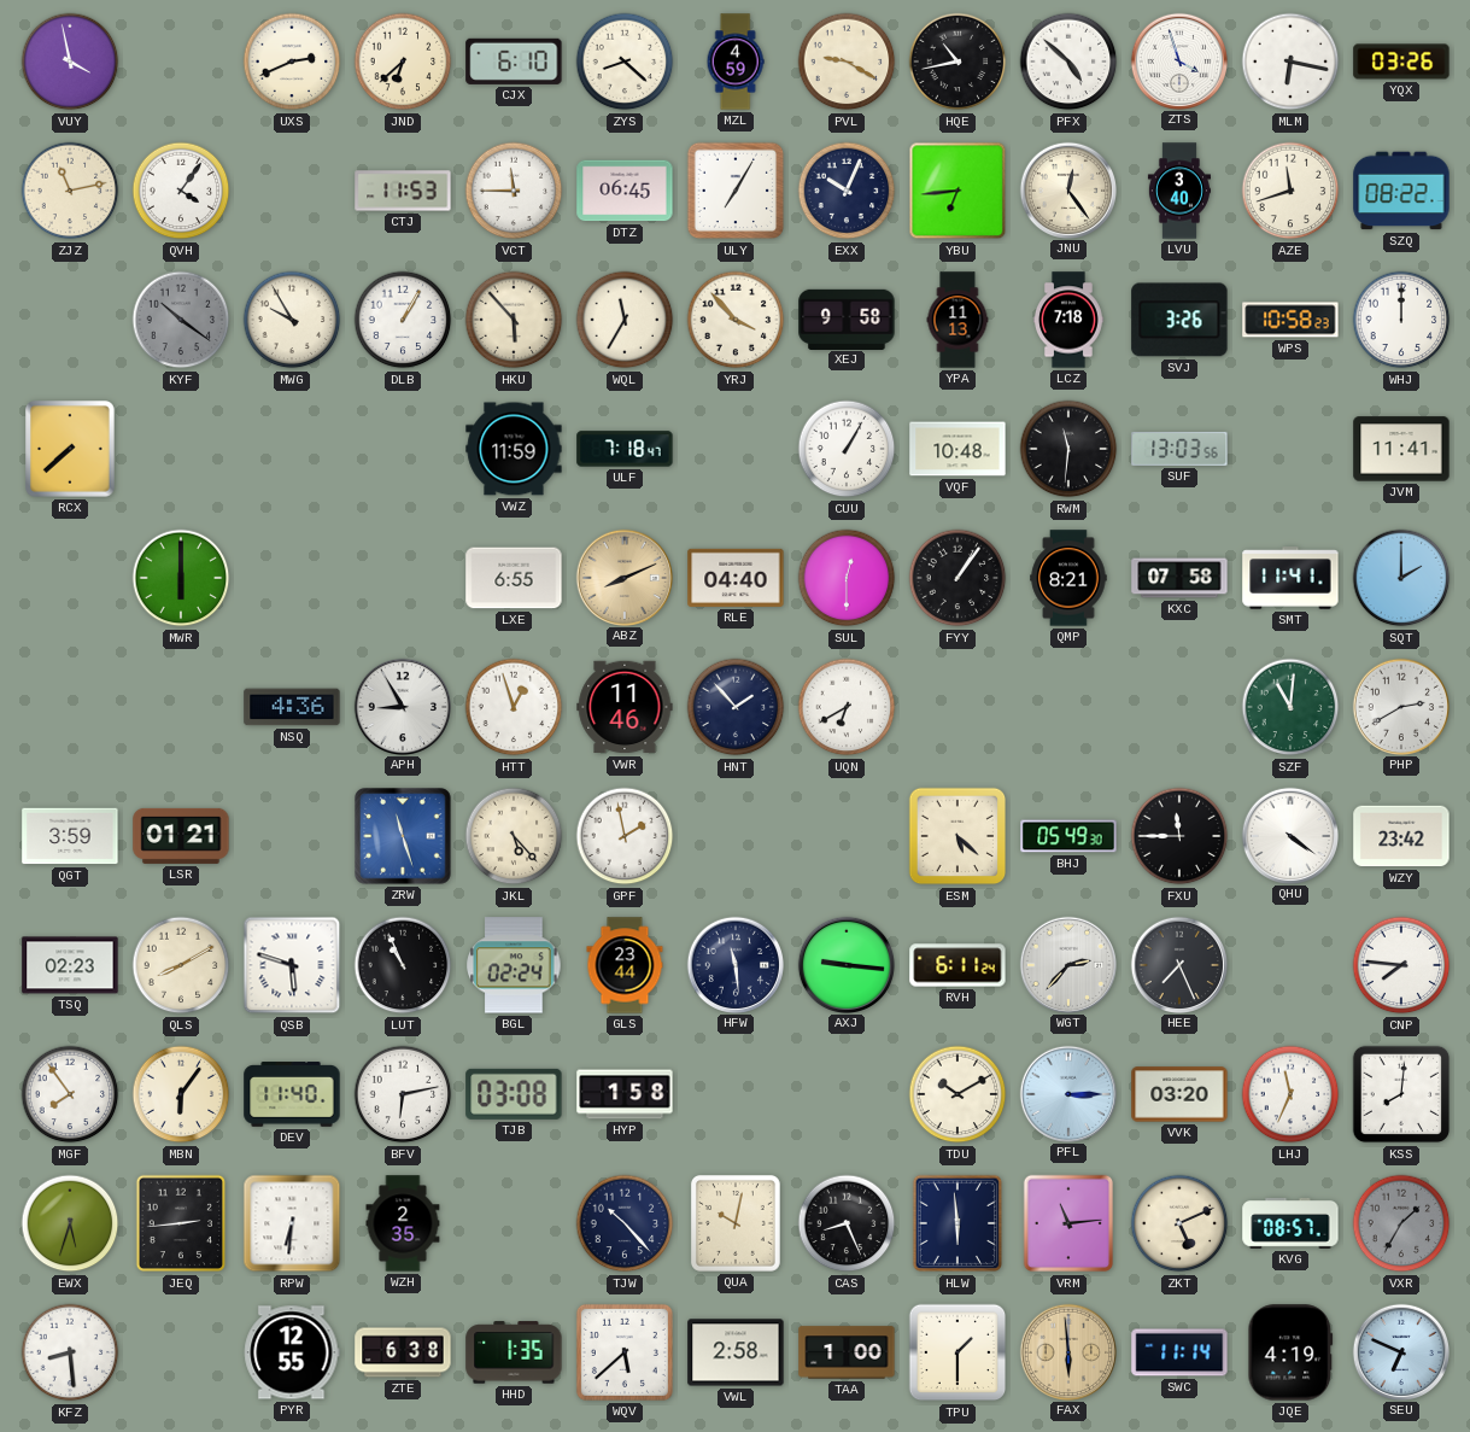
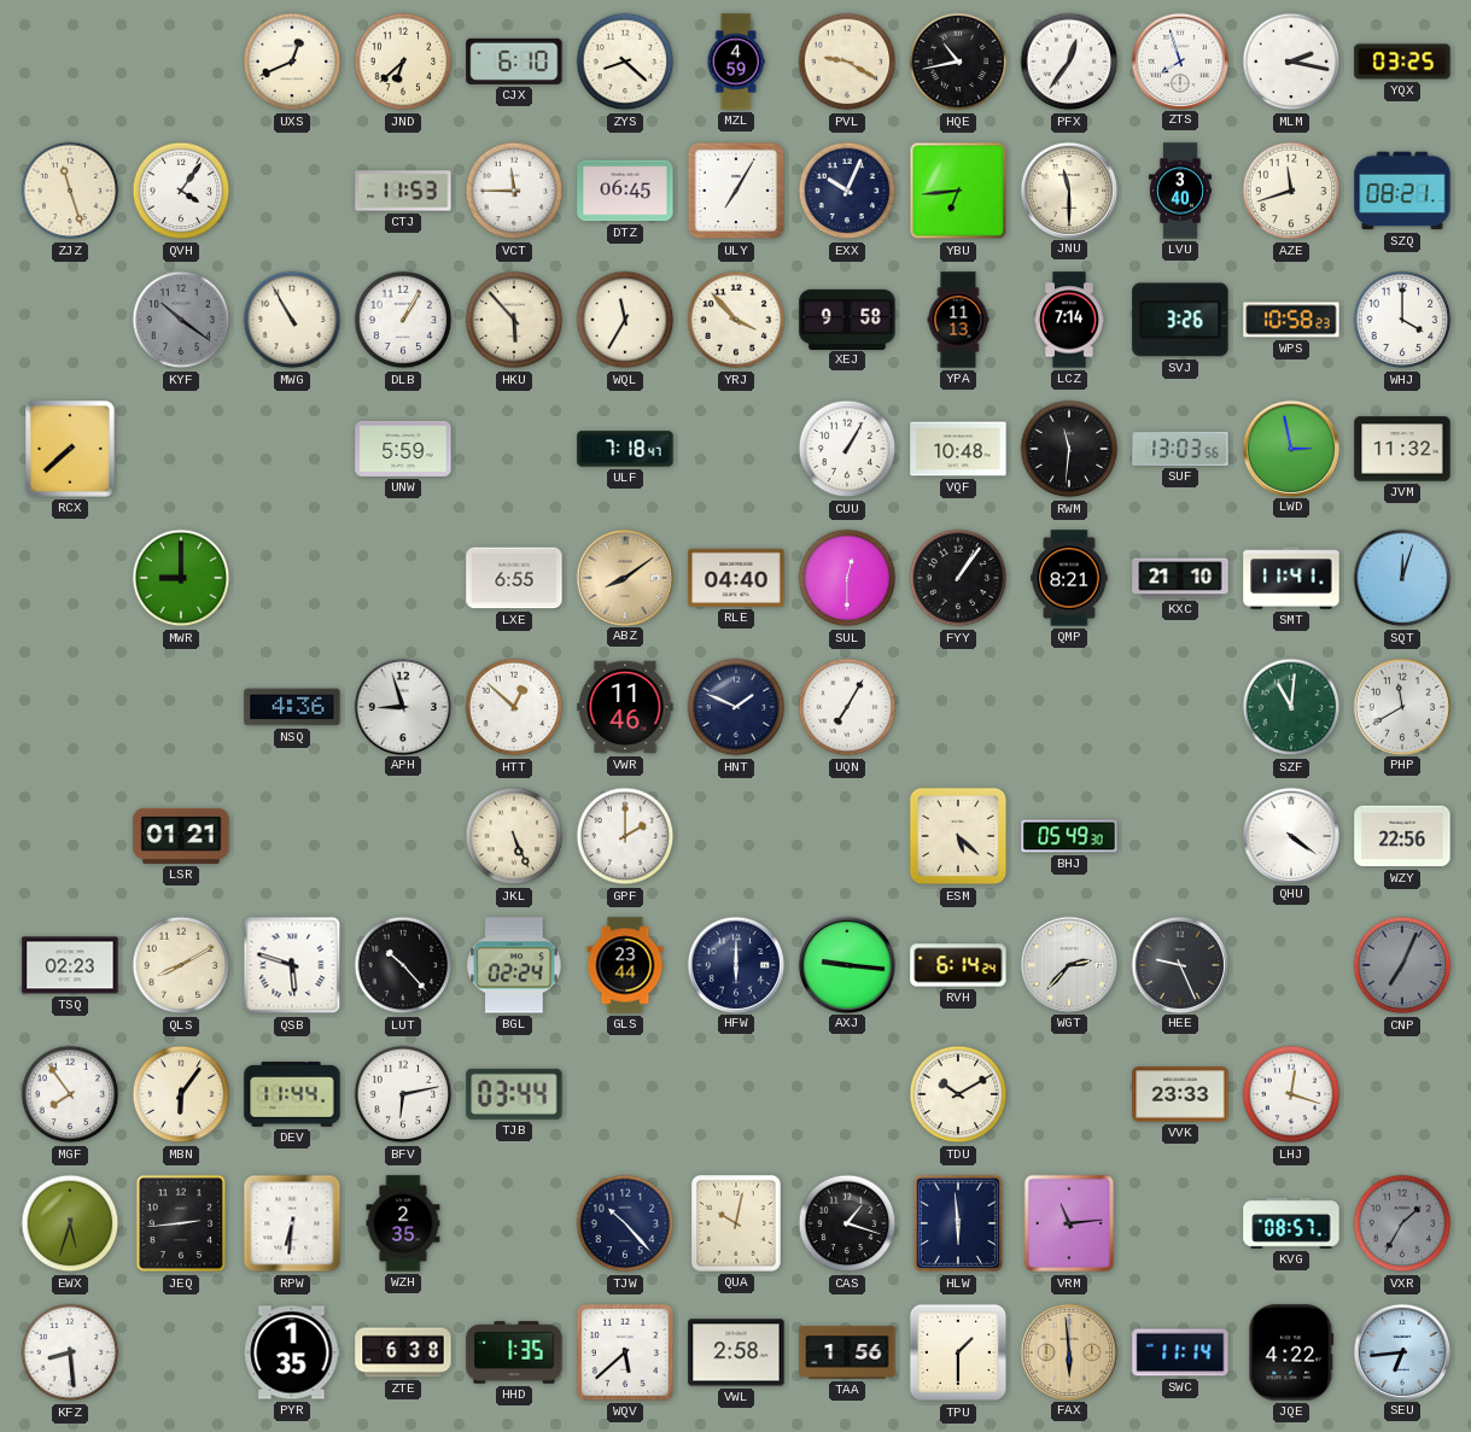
VUY: 3:58 -> none
UXS: 2:41 -> 12:41
PFX: 4:52 -> 12:36
ZTS: 3:57 -> 7:57
MLM: 6:17 -> 2:17
YQX: 03:26 -> 03:25
ZJZ: 11:13 -> 11:27
JNU: 12:24 -> 11:30
SZQ: 08:22 -> 08:21
MWG: 9:55 -> 10:55
LCZ: 7:18 -> 7:14
WHJ: 12:00 -> 4:00
UNW: none -> 5:59
VWZ: 11:59 -> none
LWD: none -> 2:58
JVM: 11:41 -> 11:32
MWR: 6:00 -> 9:00
ABZ: 8:11 -> 8:09
KXC: 07:58 -> 21:10
SQT: 2:00 -> 12:03
APH: 8:55 -> 8:57
HTT: 12:57 -> 12:52
HNT: 1:53 -> 1:49
UQN: 6:40 -> 7:05
PHP: 2:40 -> 11:40
QGT: 3:59 -> none
ZRW: 11:27 -> none
JKL: 5:23 -> 5:26
GPF: 1:58 -> 2:00
FXU: 11:45 -> none
WZY: 23:42 -> 22:56
LUT: 10:56 -> 10:23
HFW: 11:29 -> 6:00
RVH: 6:11 -> 6:14
HEE: 7:26 -> 9:26
CNP: 7:46 -> 7:04
CNP dial: white -> grey
DEV: 11:40 -> 11:44
TJB: 03:08 -> 03:44
HYP: 1:58 -> none
PFL: 3:15 -> none
VVK: 03:20 -> 23:33
LHJ: 11:34 -> 12:18
KSS: 8:01 -> none
CAS: 8:26 -> 1:18
ZKT: 5:11 -> none
PYR: 12:55 -> 1:35
TAA: 1:00 -> 1:56
JQE: 4:19 -> 4:22
SEU: 6:49 -> 6:44
